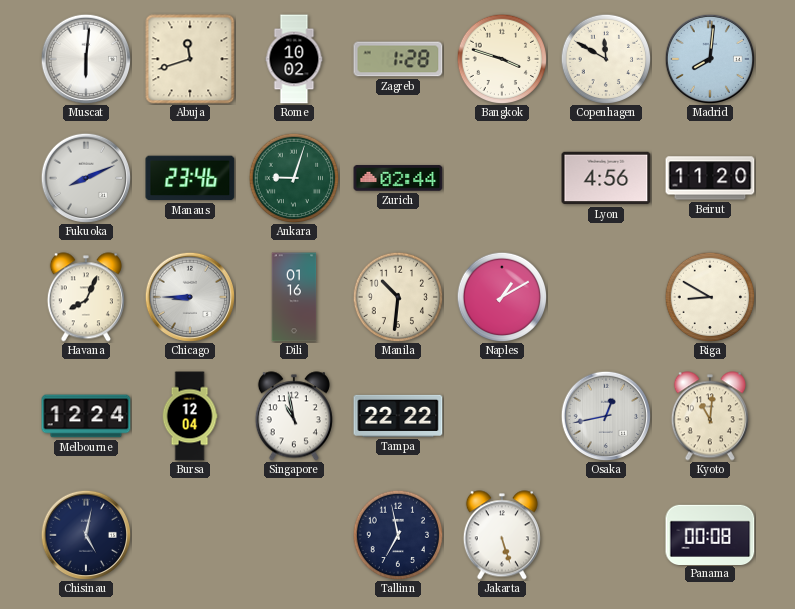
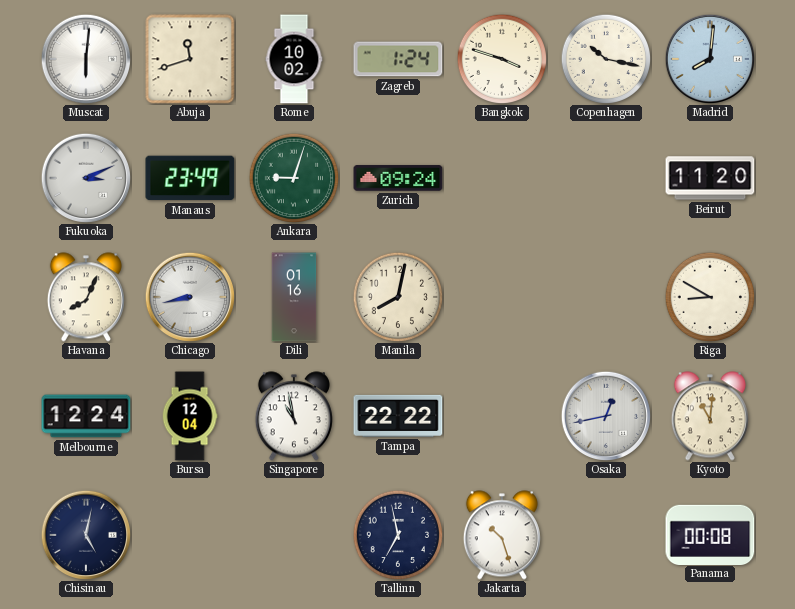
Zagreb: 1:28 -> 1:24
Copenhagen: 11:50 -> 10:17
Fukuoka: 8:11 -> 3:11
Manaus: 23:46 -> 23:49
Zurich: 02:44 -> 09:24
Lyon: 4:56 -> none
Chicago: 8:45 -> 8:43
Manila: 10:31 -> 8:02
Naples: 1:10 -> none
Jakarta: 5:27 -> 10:27
